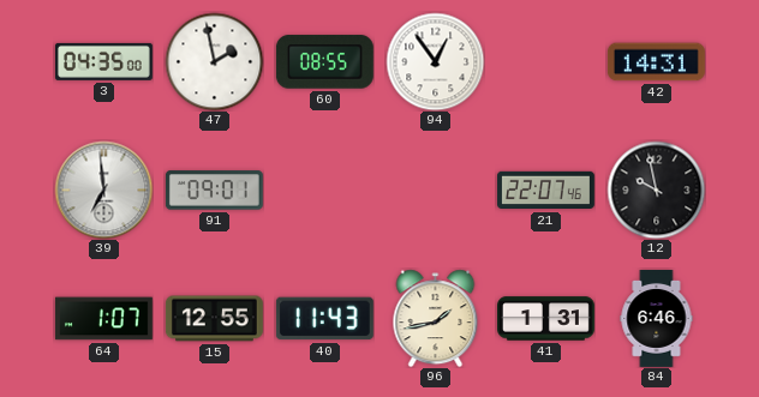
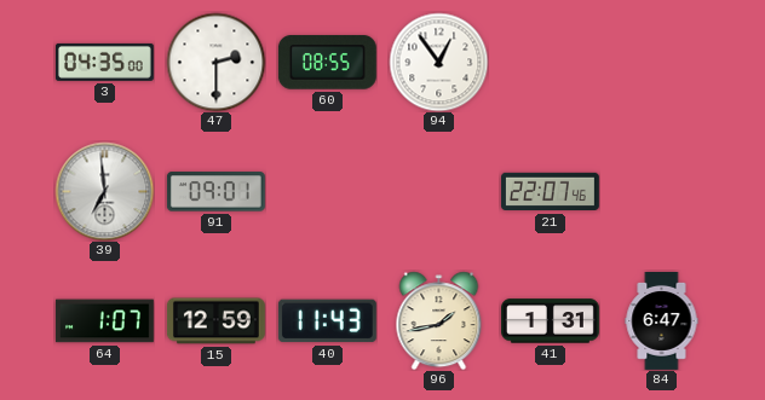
47: 1:58 -> 2:30
42: 14:31 -> none
12: 9:58 -> none
15: 12:55 -> 12:59
84: 6:46 -> 6:47
